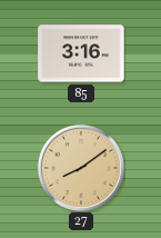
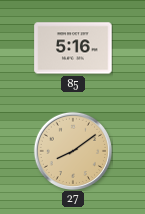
85: 3:16 -> 5:16
